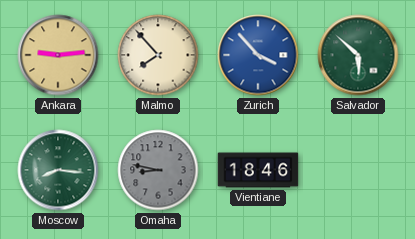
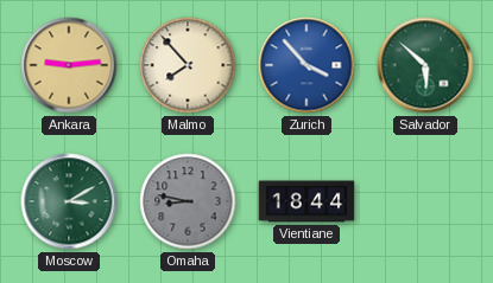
Moscow: 8:16 -> 3:10
Vientiane: 18:46 -> 18:44
